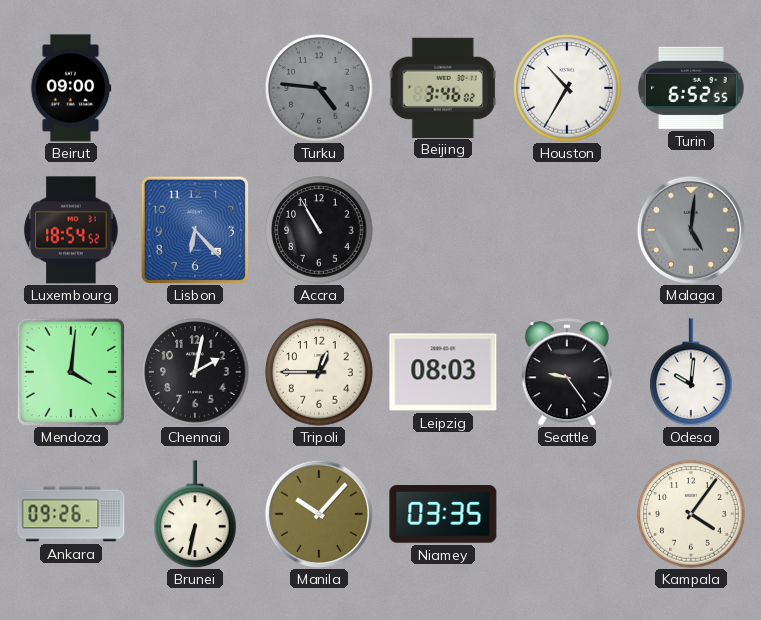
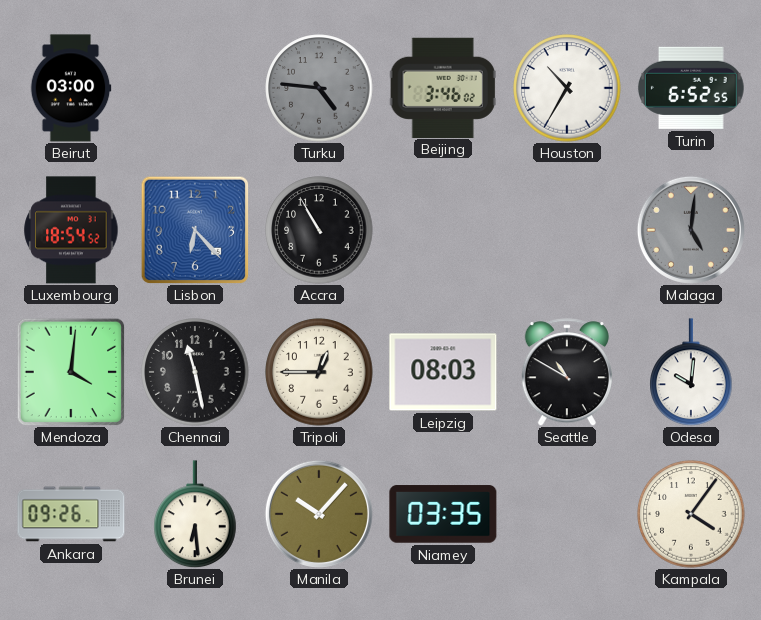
Beirut: 09:00 -> 03:00
Chennai: 2:02 -> 11:28
Seattle: 9:24 -> 10:50
Brunei: 6:32 -> 6:29
